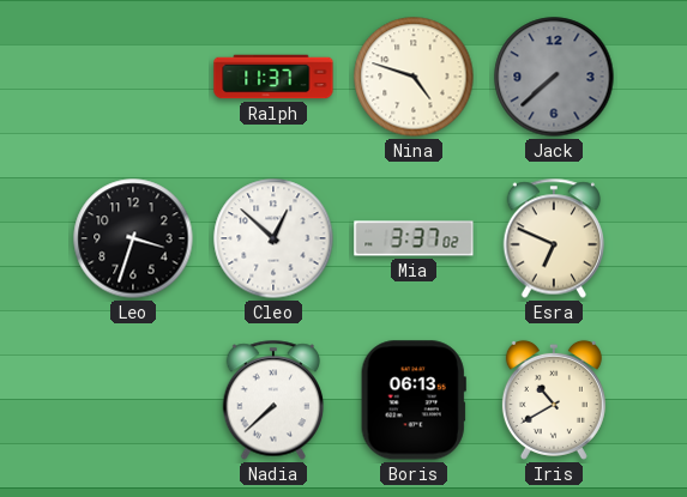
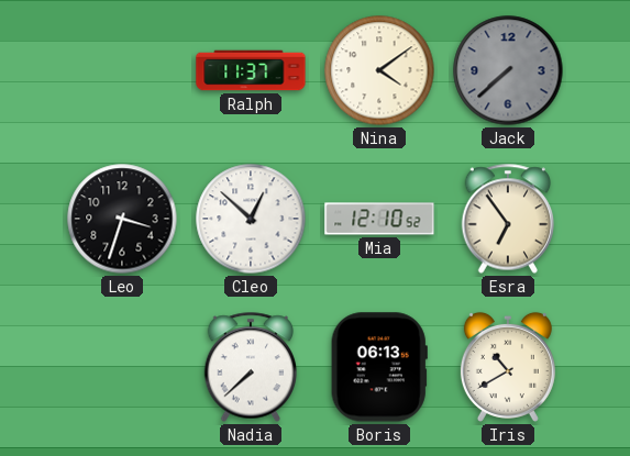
Nina: 4:48 -> 4:09
Mia: 3:37 -> 12:10
Esra: 6:49 -> 6:54
